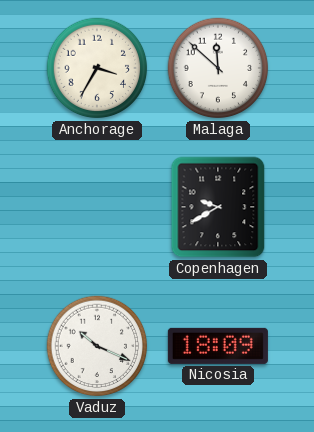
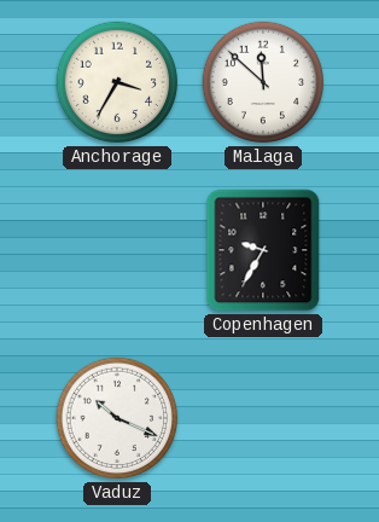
Copenhagen: 9:40 -> 9:35
Nicosia: 18:09 -> none
